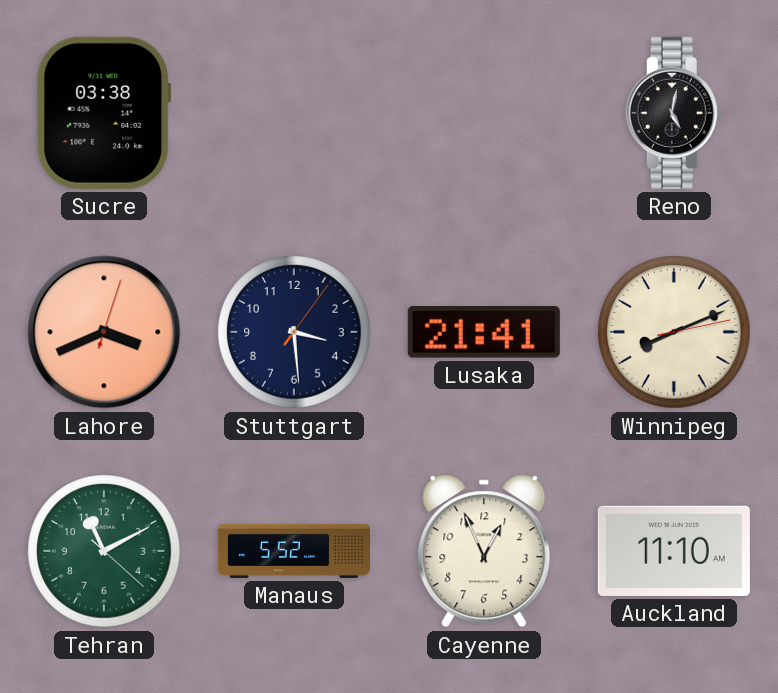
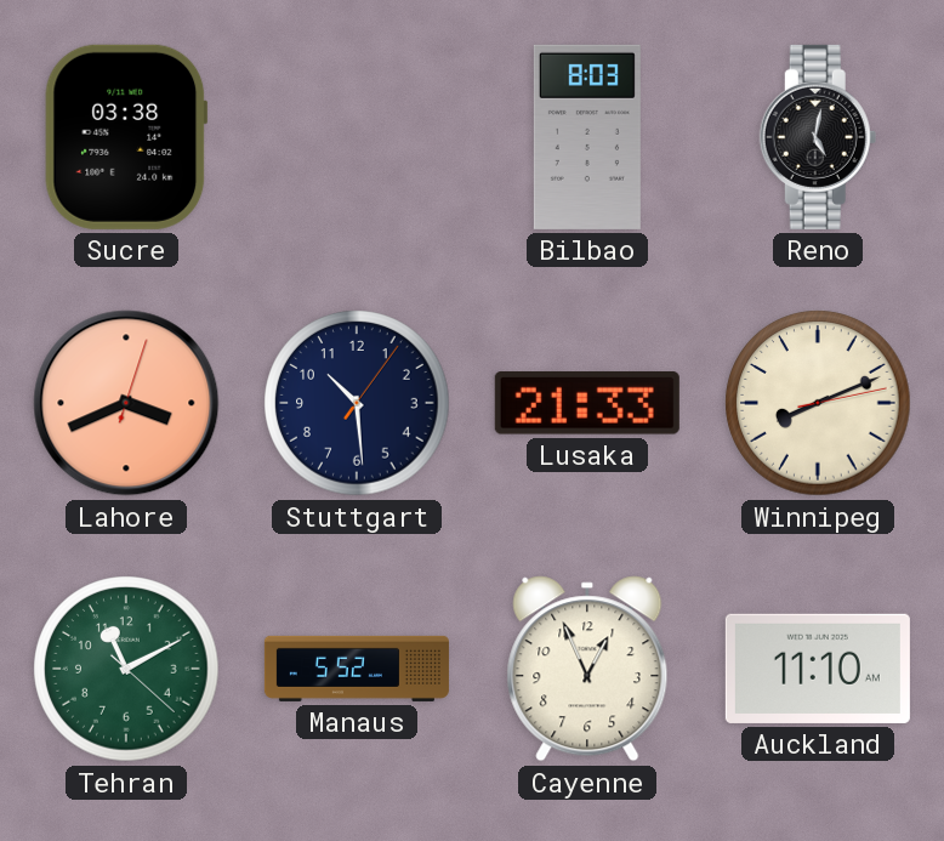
Bilbao: none -> 8:03
Stuttgart: 3:29 -> 10:29
Lusaka: 21:41 -> 21:33
